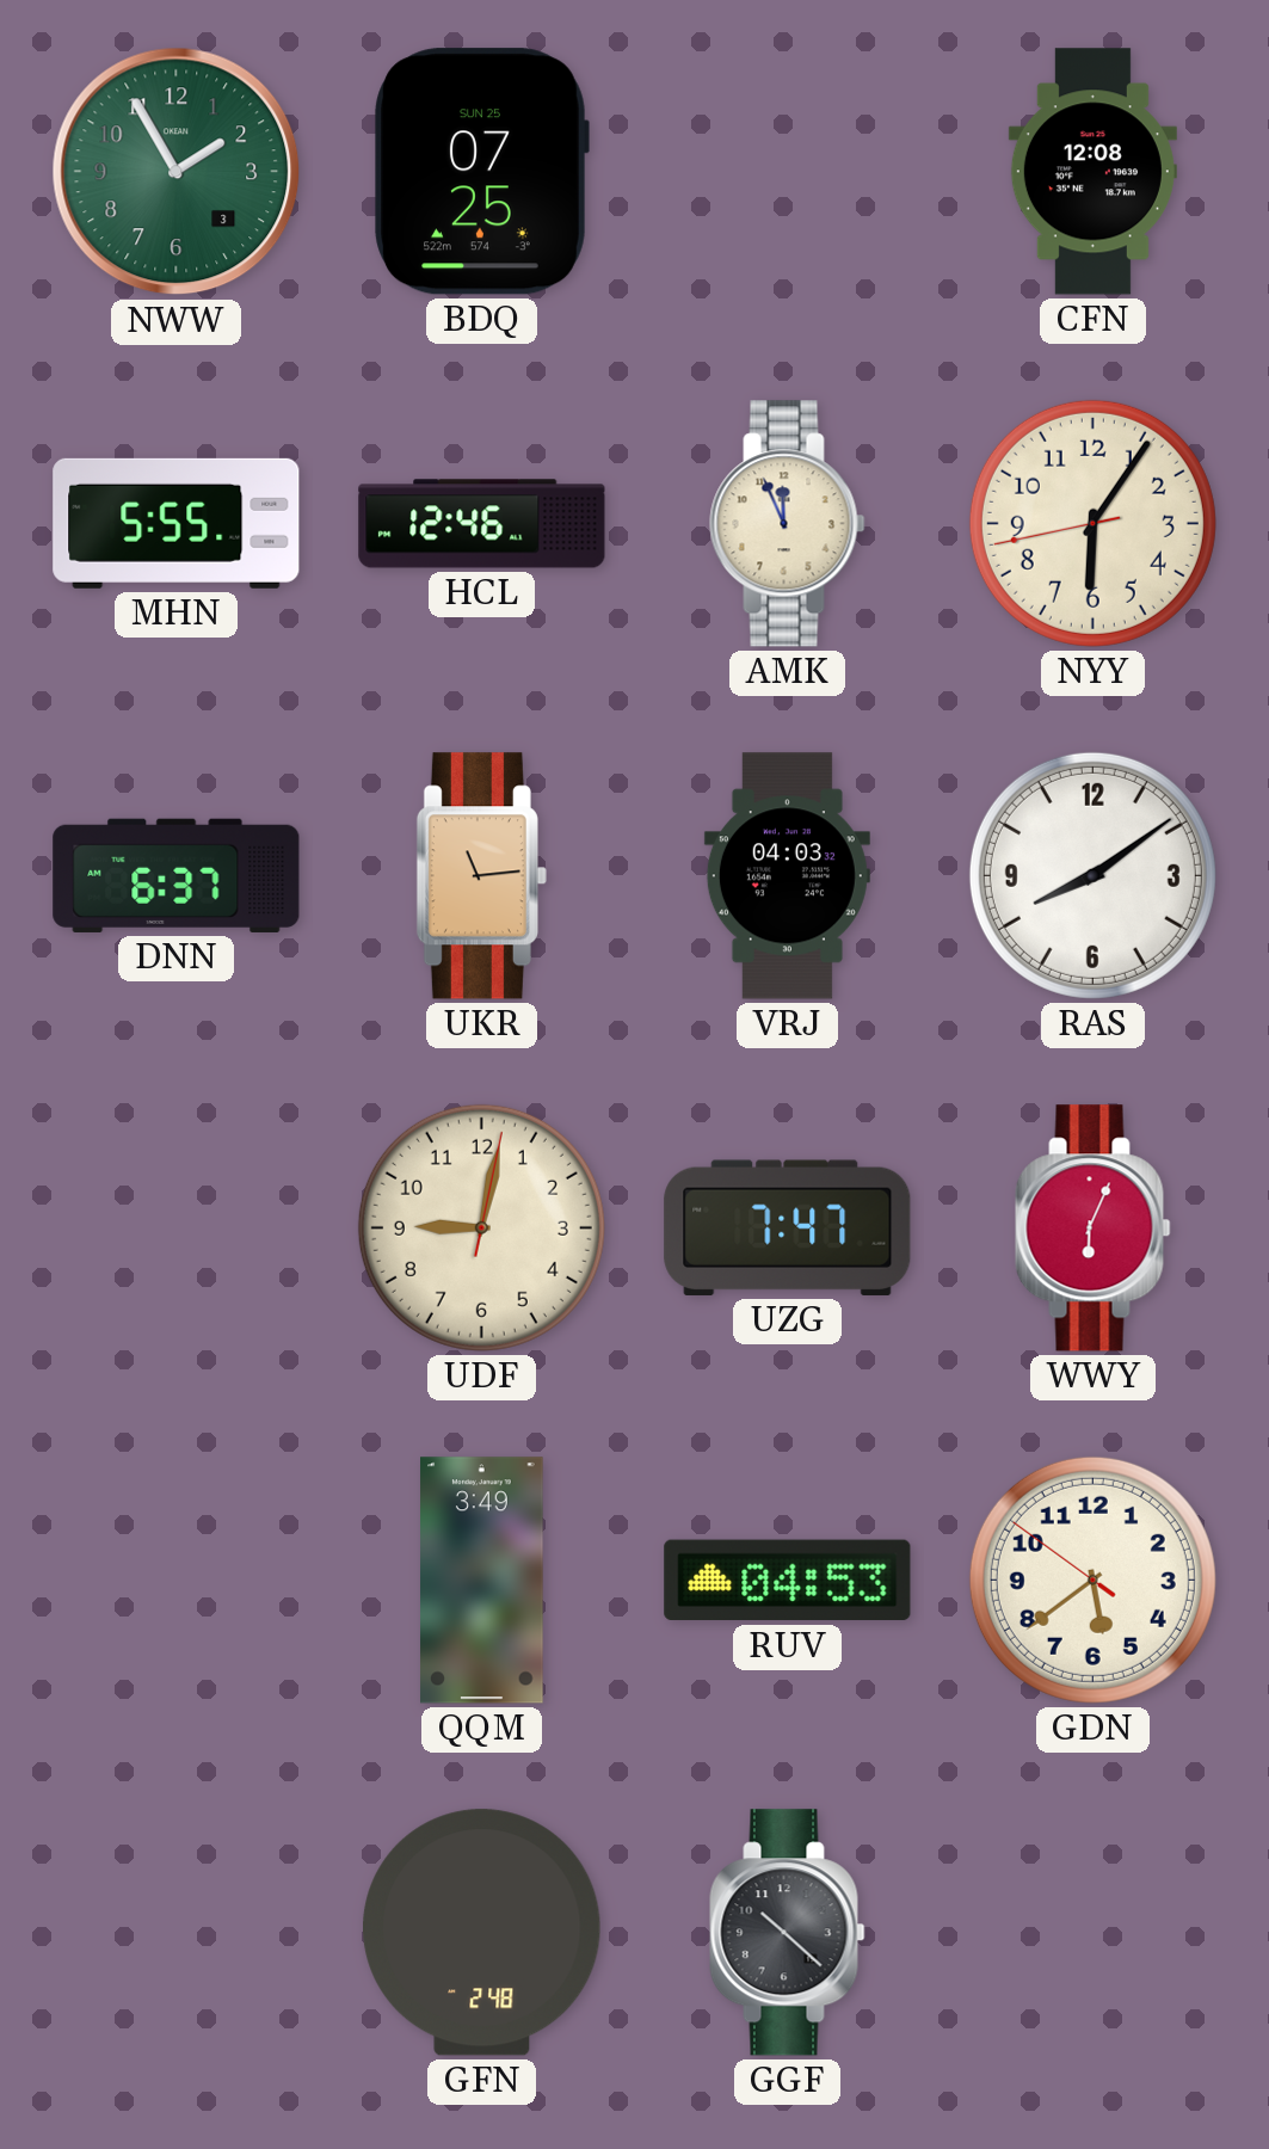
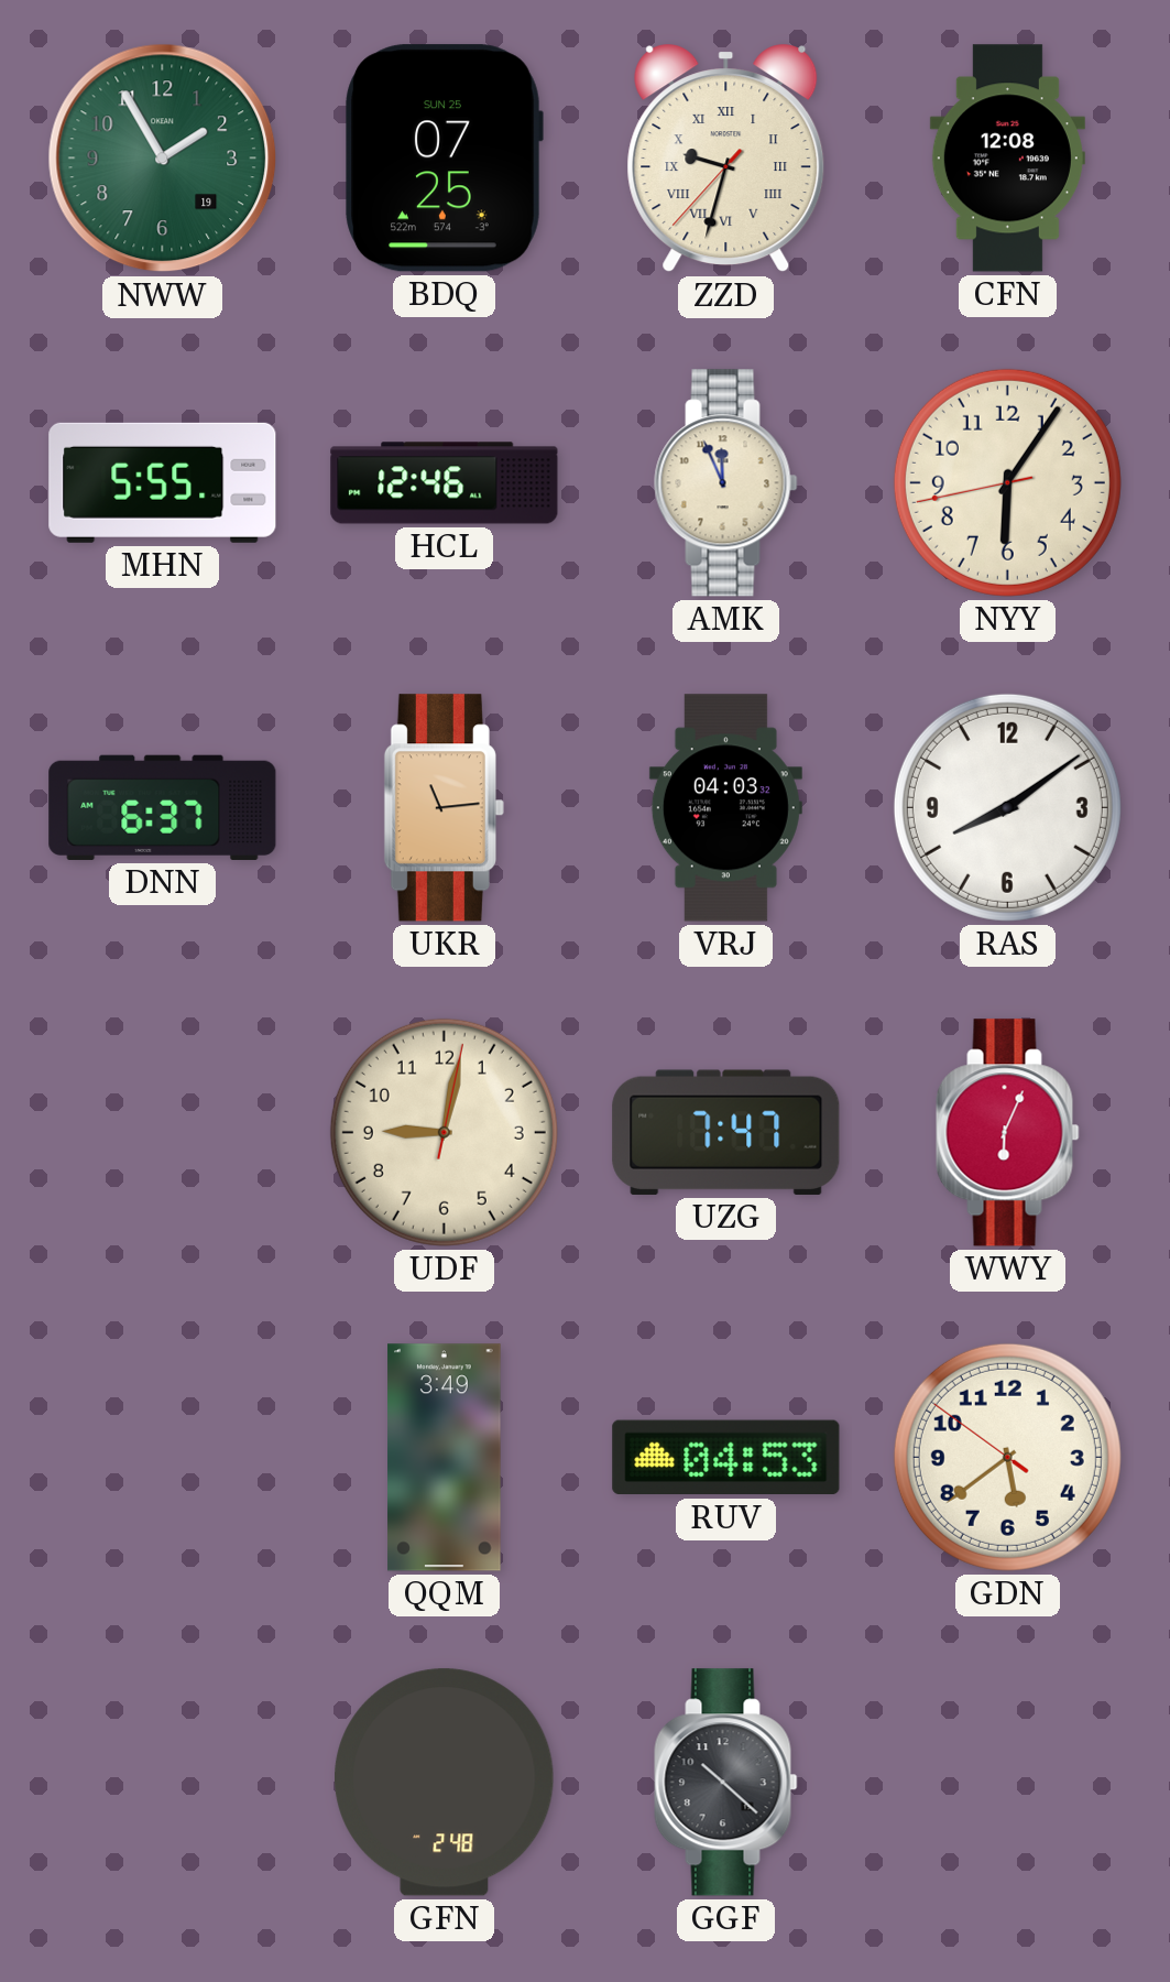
NWW date: 3 -> 19
ZZD: none -> 9:32
